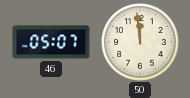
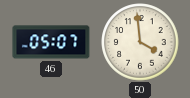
50: 11:59 -> 3:59
